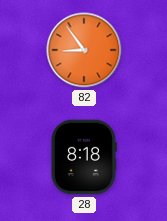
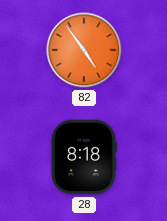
82: 8:54 -> 4:54
